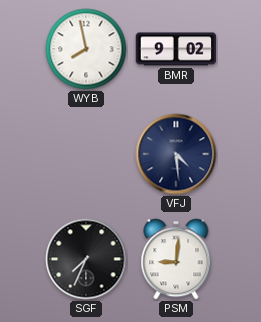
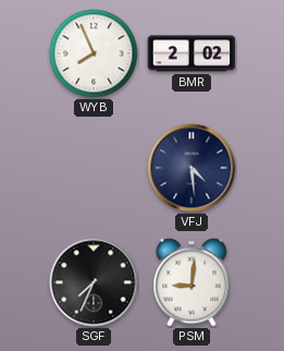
WYB: 7:58 -> 7:56
BMR: 9:02 -> 2:02
